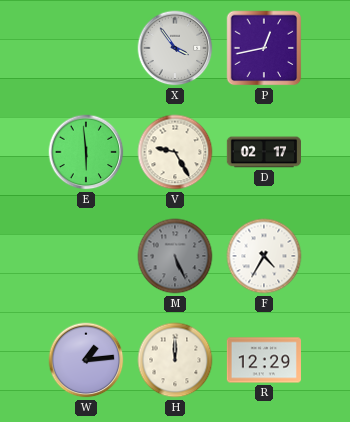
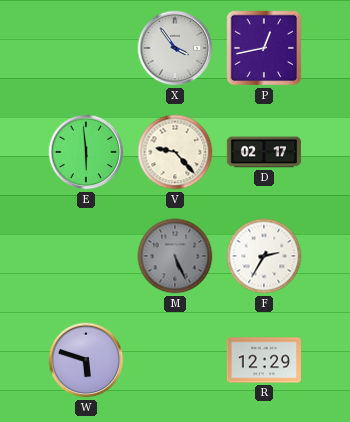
V: 9:25 -> 9:23
F: 4:35 -> 2:35
W: 1:14 -> 5:48
H: 12:00 -> none
